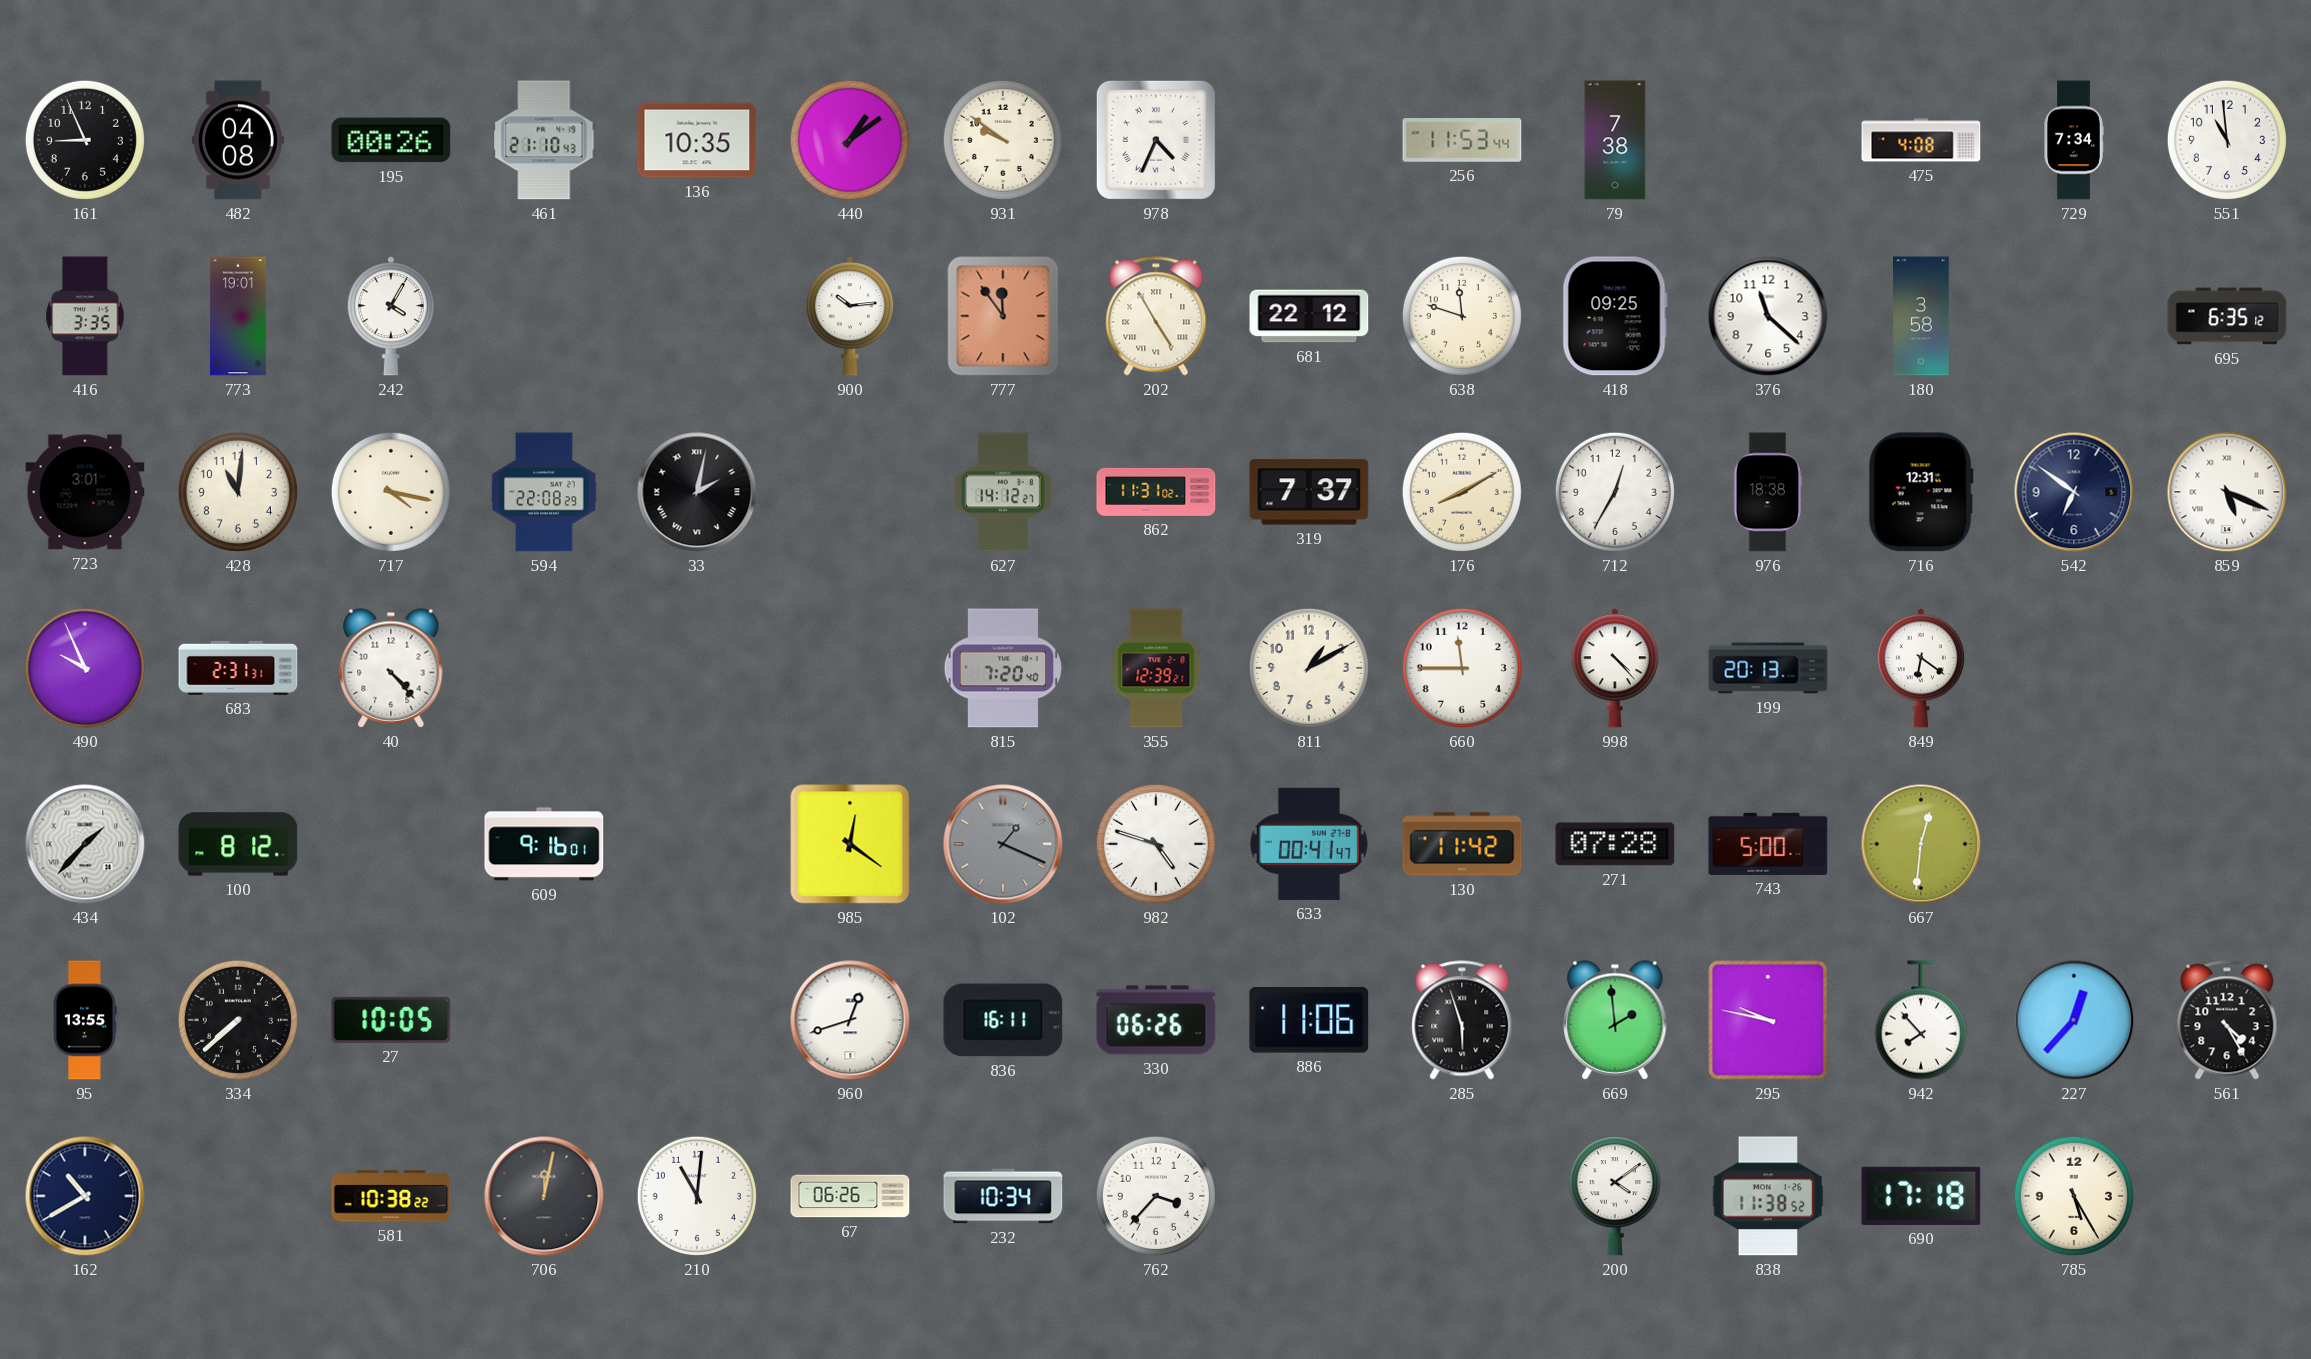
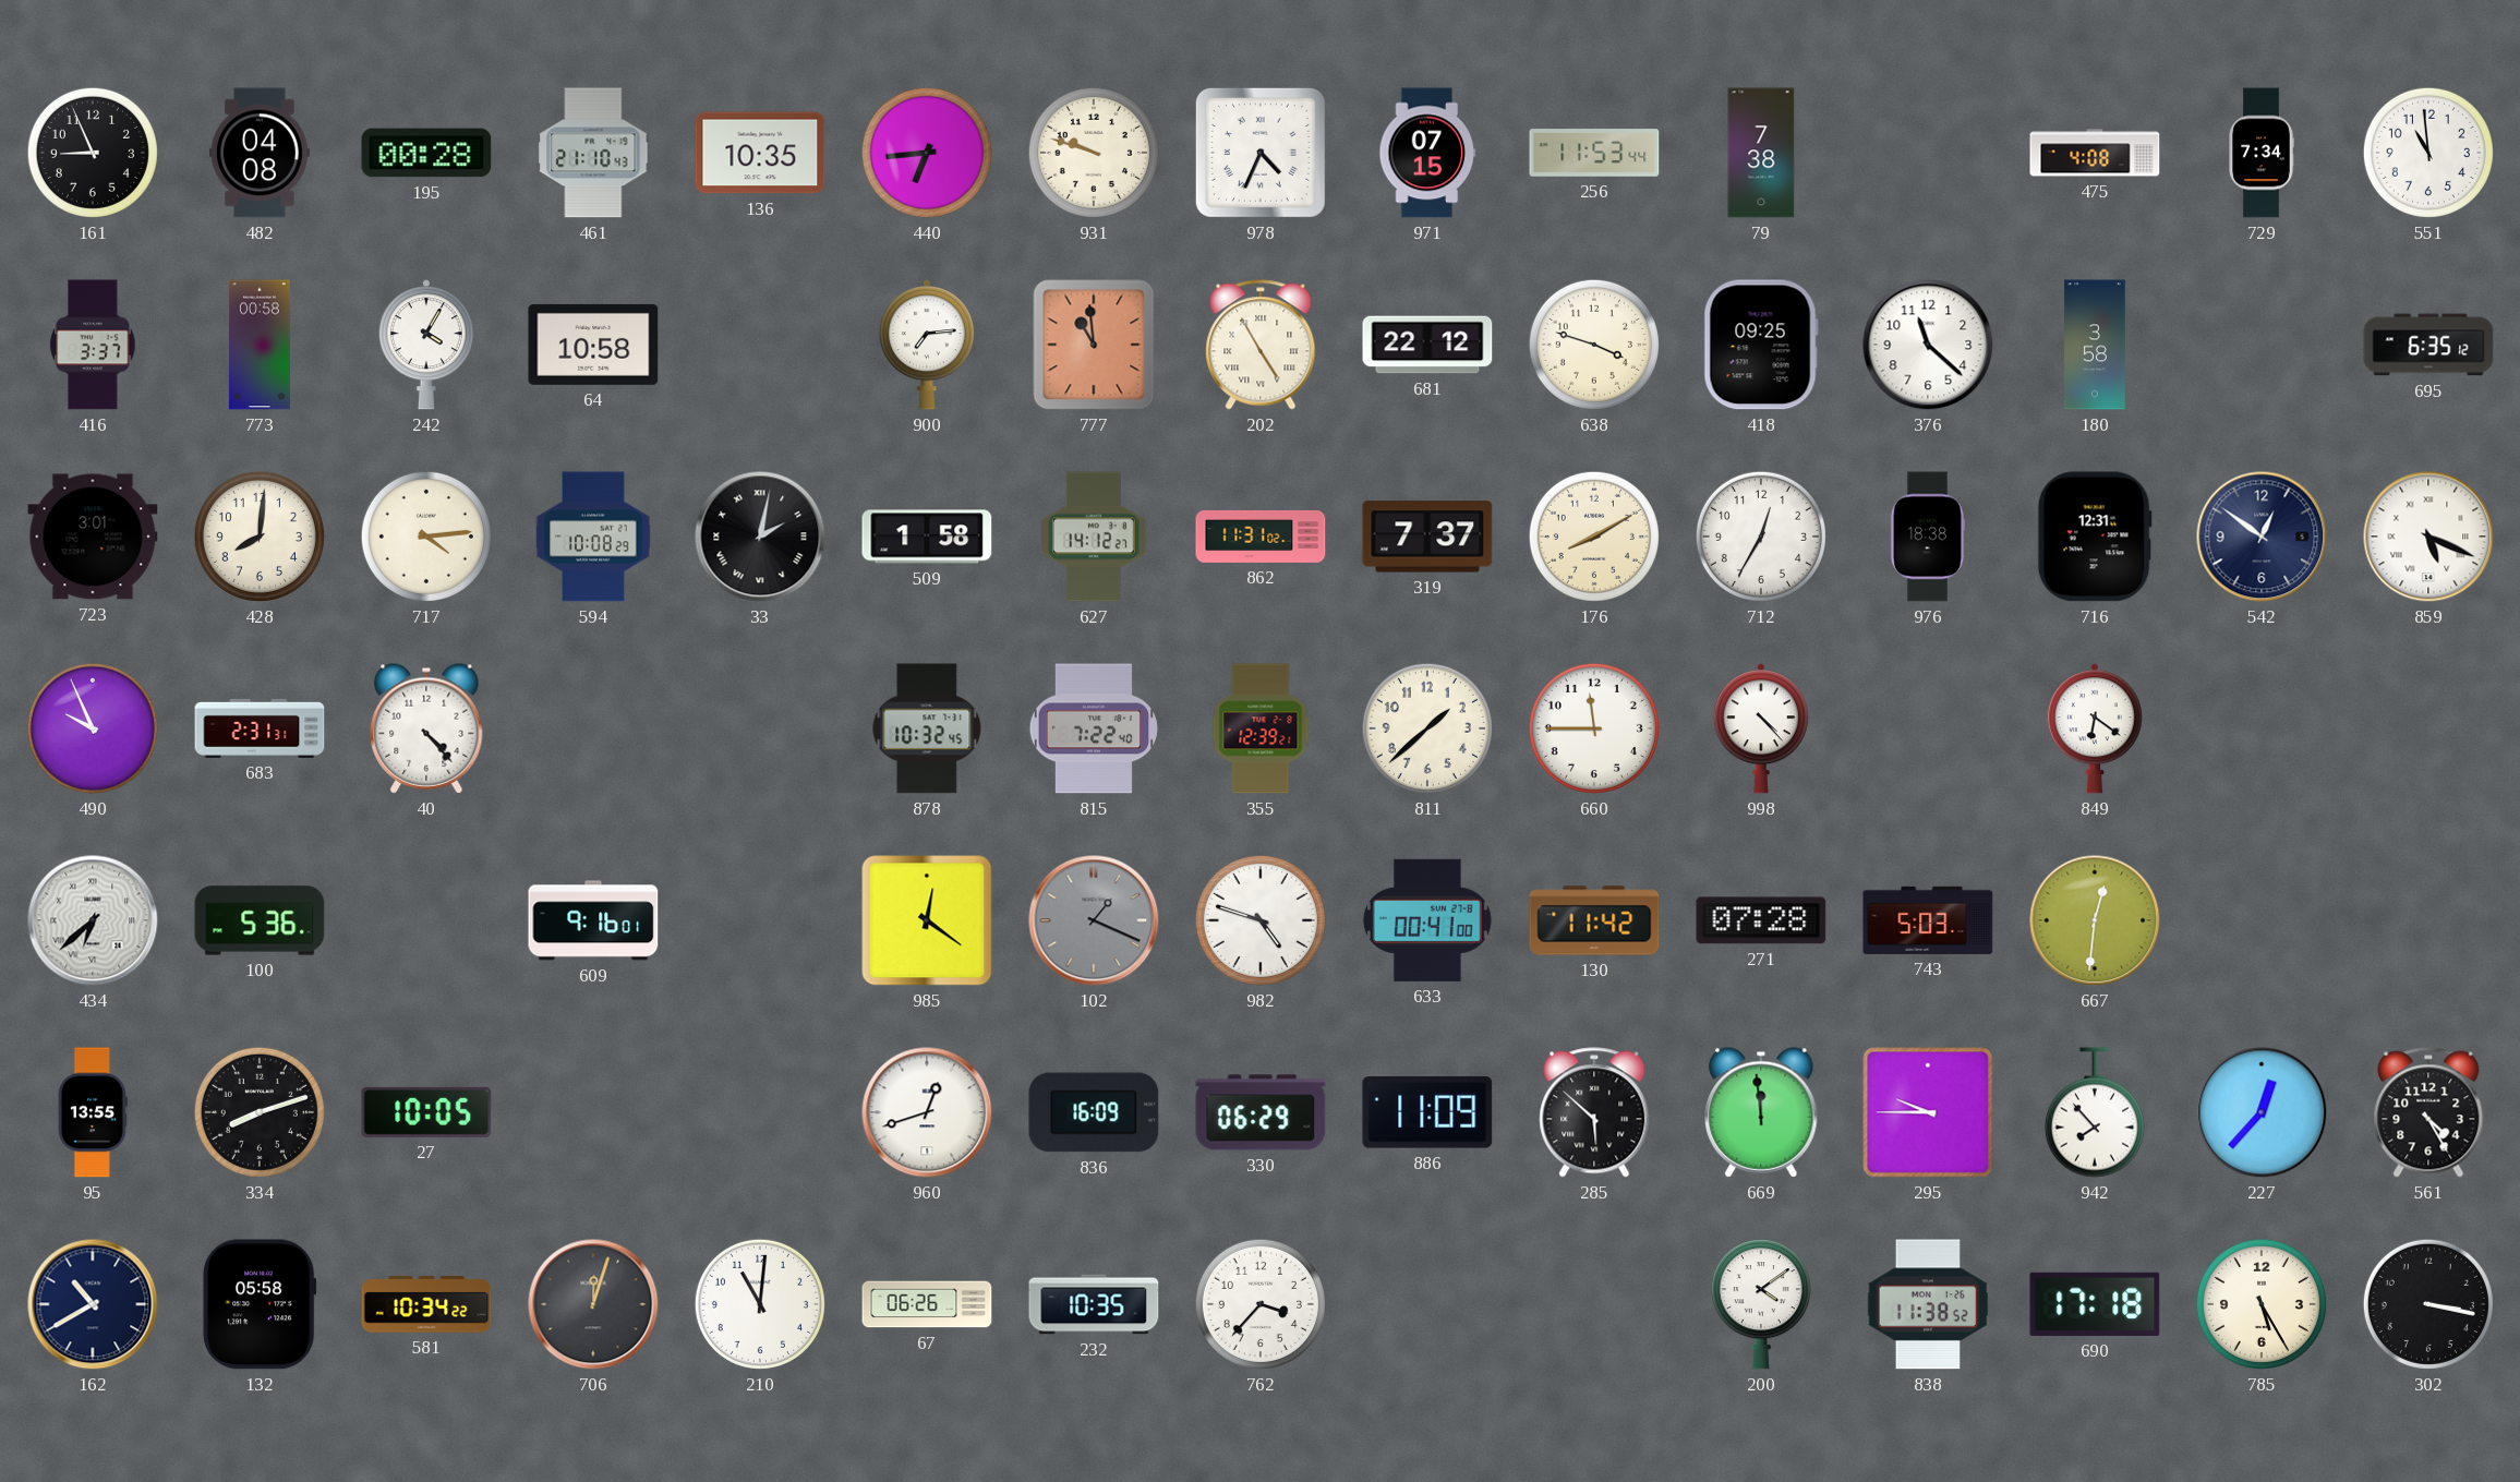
195: 00:26 -> 00:28
440: 1:09 -> 6:44
931: 9:51 -> 9:48
971: none -> 07:15
416: 3:35 -> 3:37
773: 19:01 -> 00:58
64: none -> 10:58
900: 10:14 -> 7:14
777: 11:54 -> 10:59
638: 11:48 -> 3:48
428: 11:01 -> 8:01
717: 4:17 -> 4:14
594: 22:08 -> 10:08
509: none -> 1:58
542: 6:51 -> 12:51
878: none -> 10:32
815: 7:20 -> 7:22
811: 1:10 -> 1:38
199: 20:13 -> none
434: 1:37 -> 6:38
100: 8:12 -> 5:36
633: 00:41:47 -> 00:41:00
743: 5:00 -> 5:03
334: 7:38 -> 8:12
836: 16:11 -> 16:09
330: 06:26 -> 06:29
886: 11:06 -> 11:09
285: 5:57 -> 5:52
669: 1:59 -> 11:59
295: 9:47 -> 9:45
132: none -> 05:58
581: 10:38 -> 10:34
706: 12:02 -> 12:03
232: 10:34 -> 10:35
302: none -> 3:17
